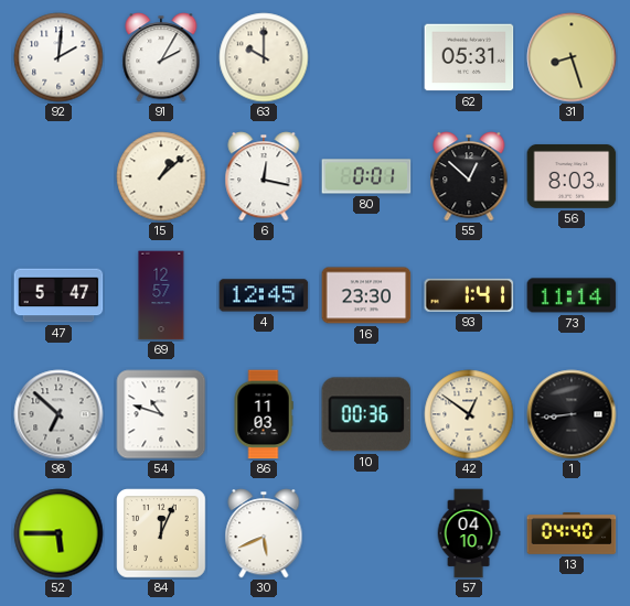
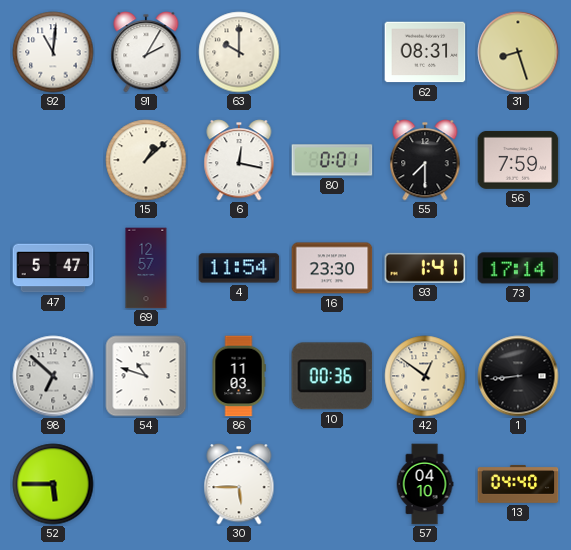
92: 2:01 -> 11:01
62: 05:31 -> 08:31
55: 12:52 -> 7:30
56: 8:03 -> 7:59
4: 12:45 -> 11:54
73: 11:14 -> 17:14
84: 12:04 -> none
30: 5:41 -> 5:45
